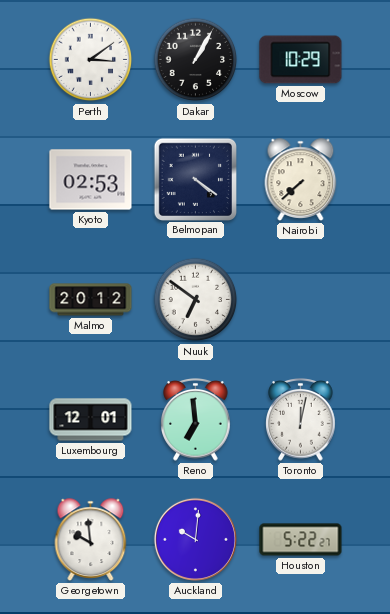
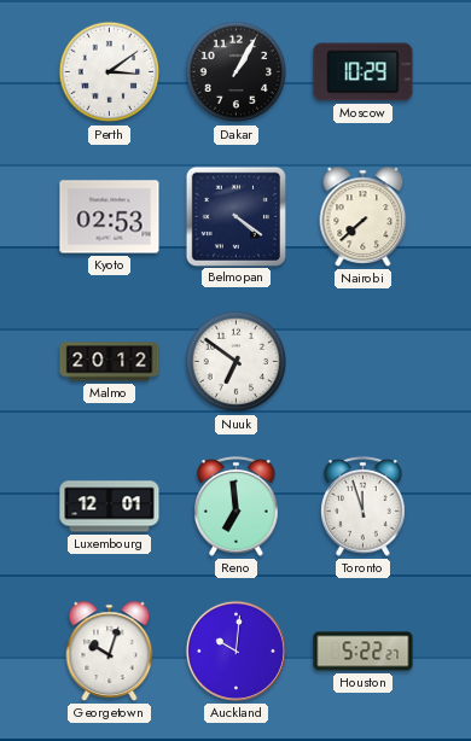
Toronto: 12:02 -> 11:57
Georgetown: 9:59 -> 10:03
